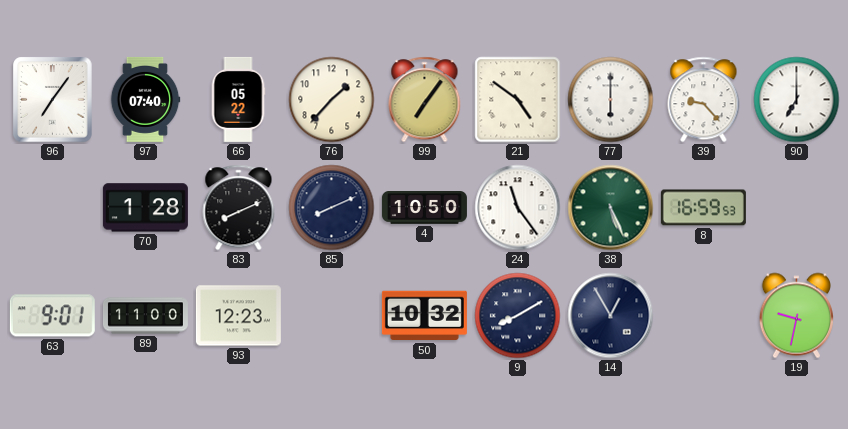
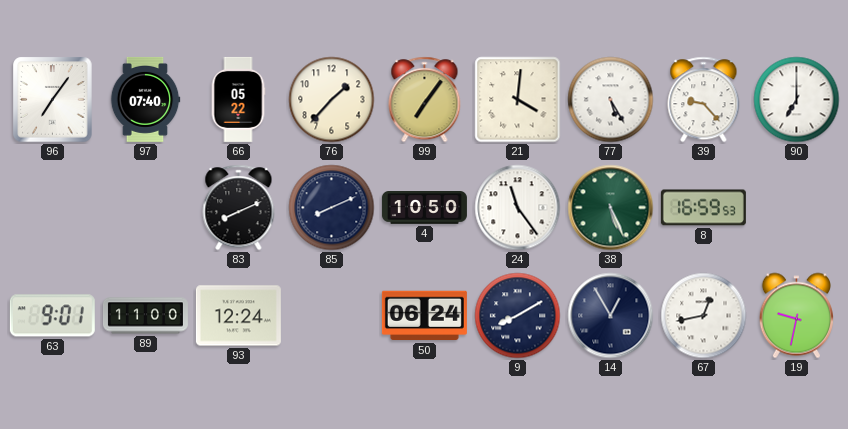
21: 4:51 -> 4:01
77: 6:00 -> 5:25
70: 1:28 -> none
93: 12:23 -> 12:24
50: 10:32 -> 06:24
67: none -> 12:43
